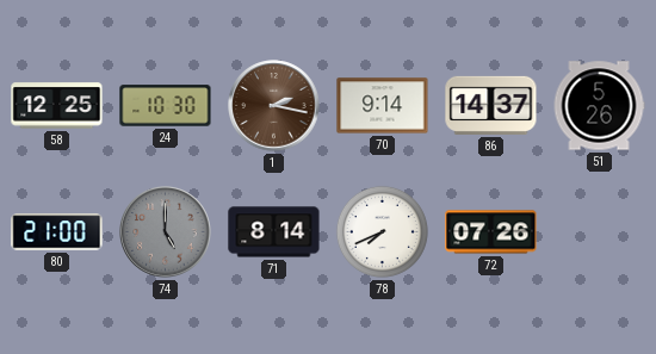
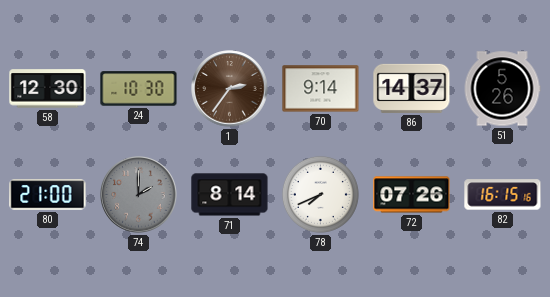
58: 12:25 -> 12:30
1: 2:17 -> 2:36
74: 5:00 -> 2:00
82: none -> 16:15
